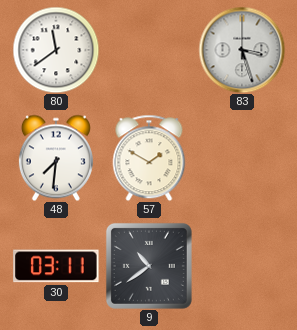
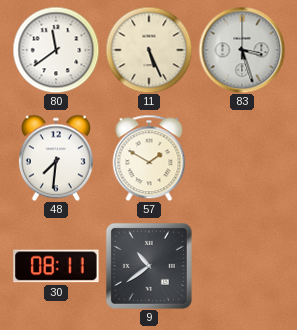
11: none -> 5:26
30: 03:11 -> 08:11
